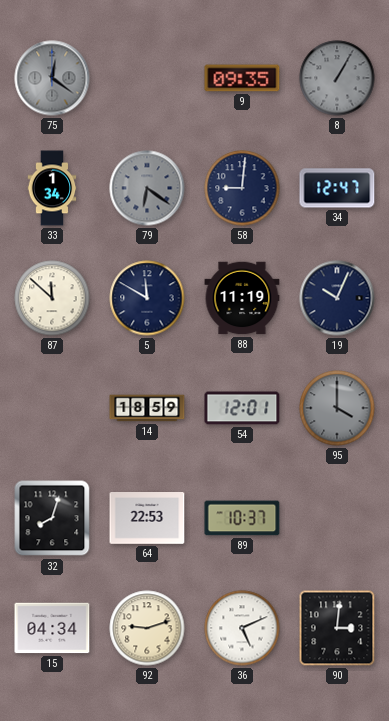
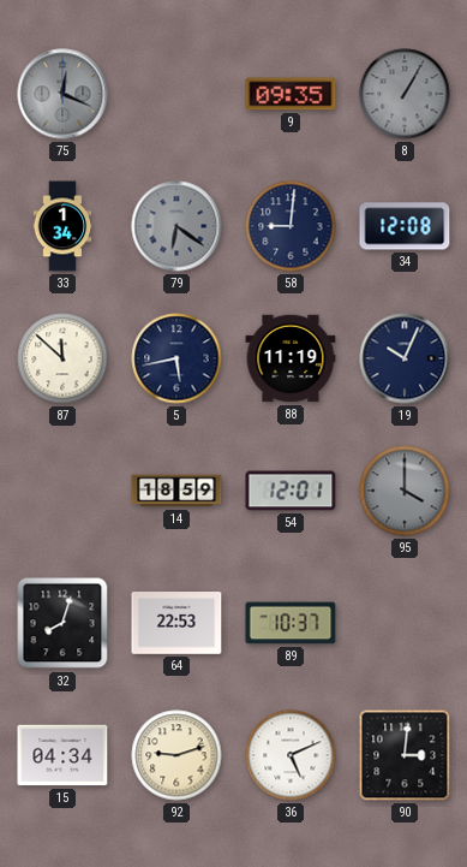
75: 12:21 -> 12:19
34: 12:47 -> 12:08
5: 11:50 -> 5:43
